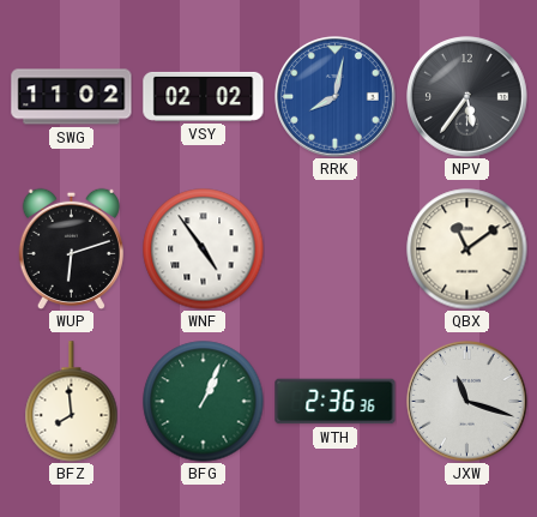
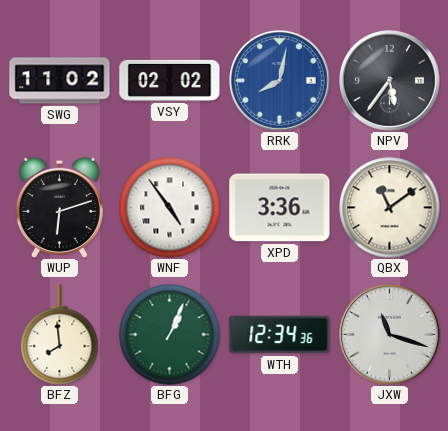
XPD: none -> 3:36
WTH: 2:36 -> 12:34
